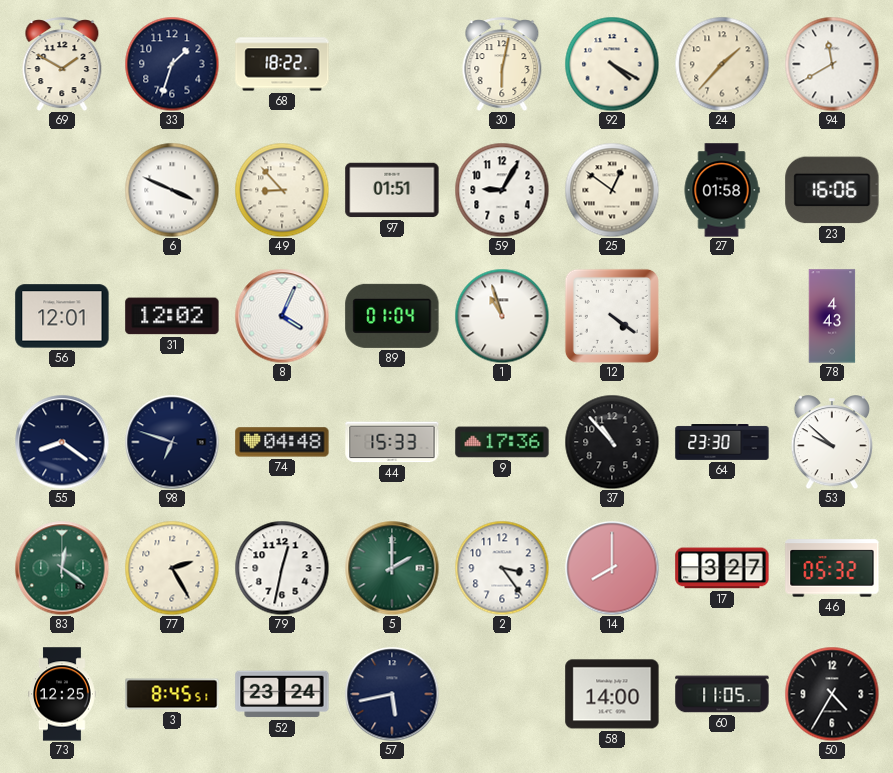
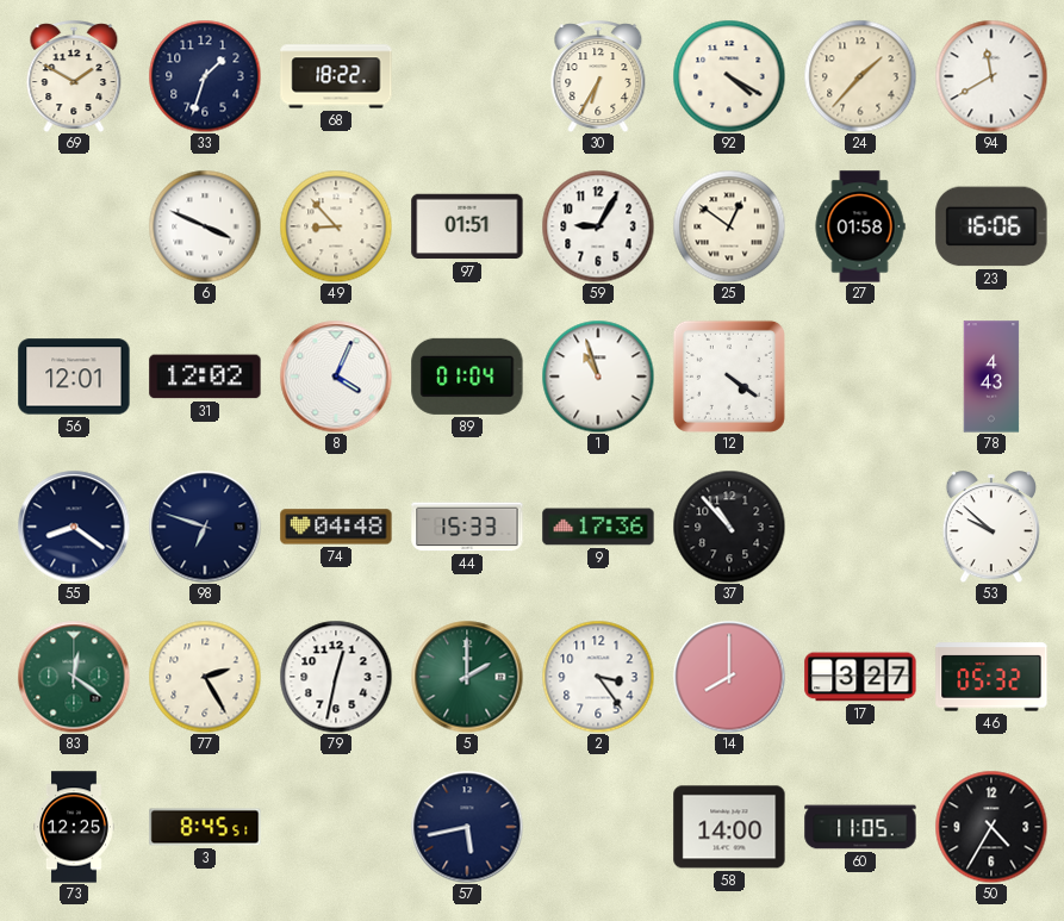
30: 6:02 -> 6:35
64: 23:30 -> none
52: 23:24 -> none
